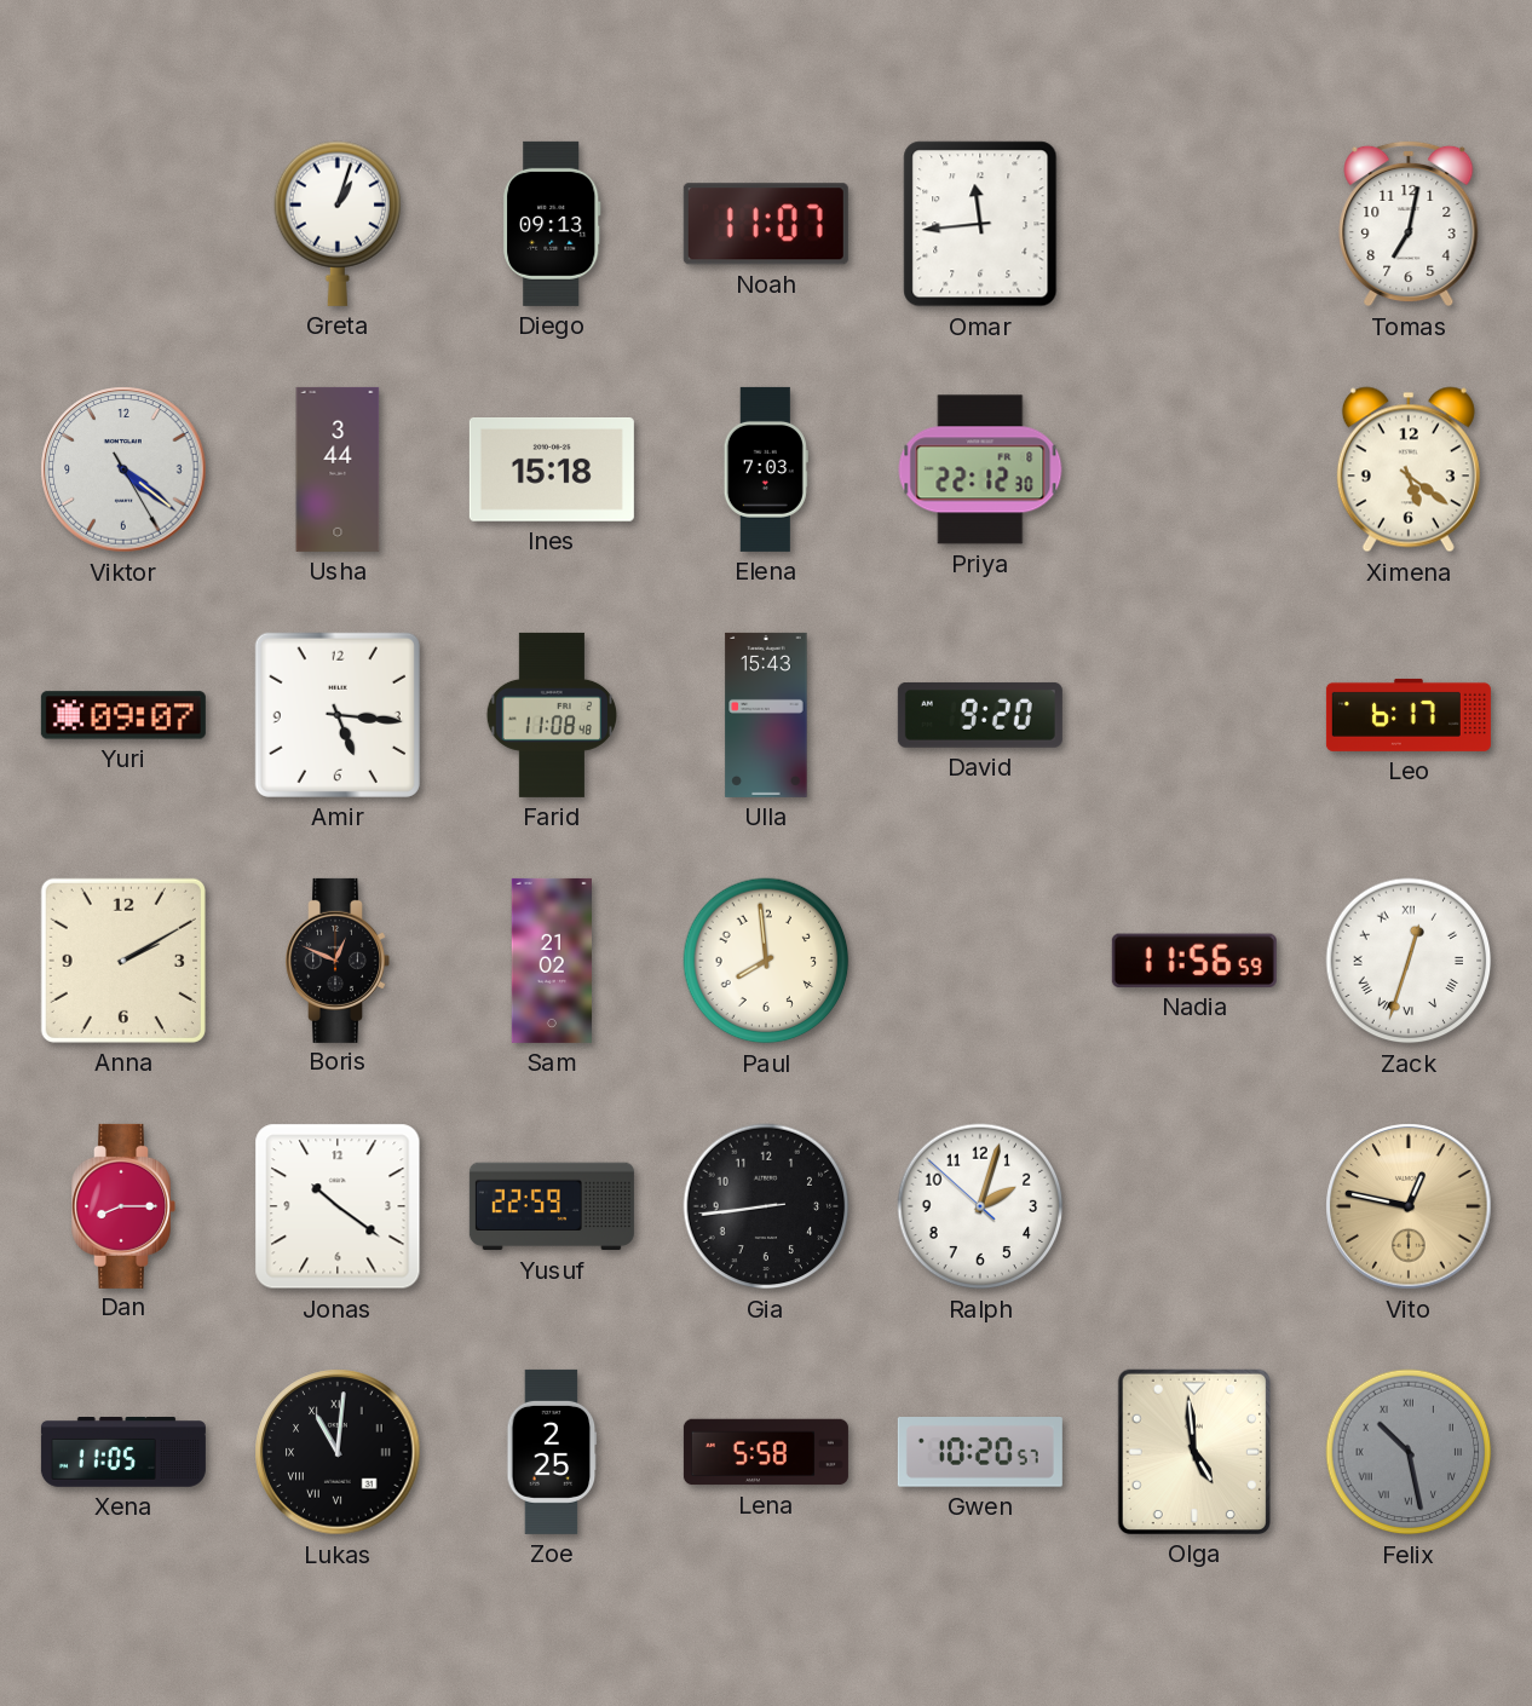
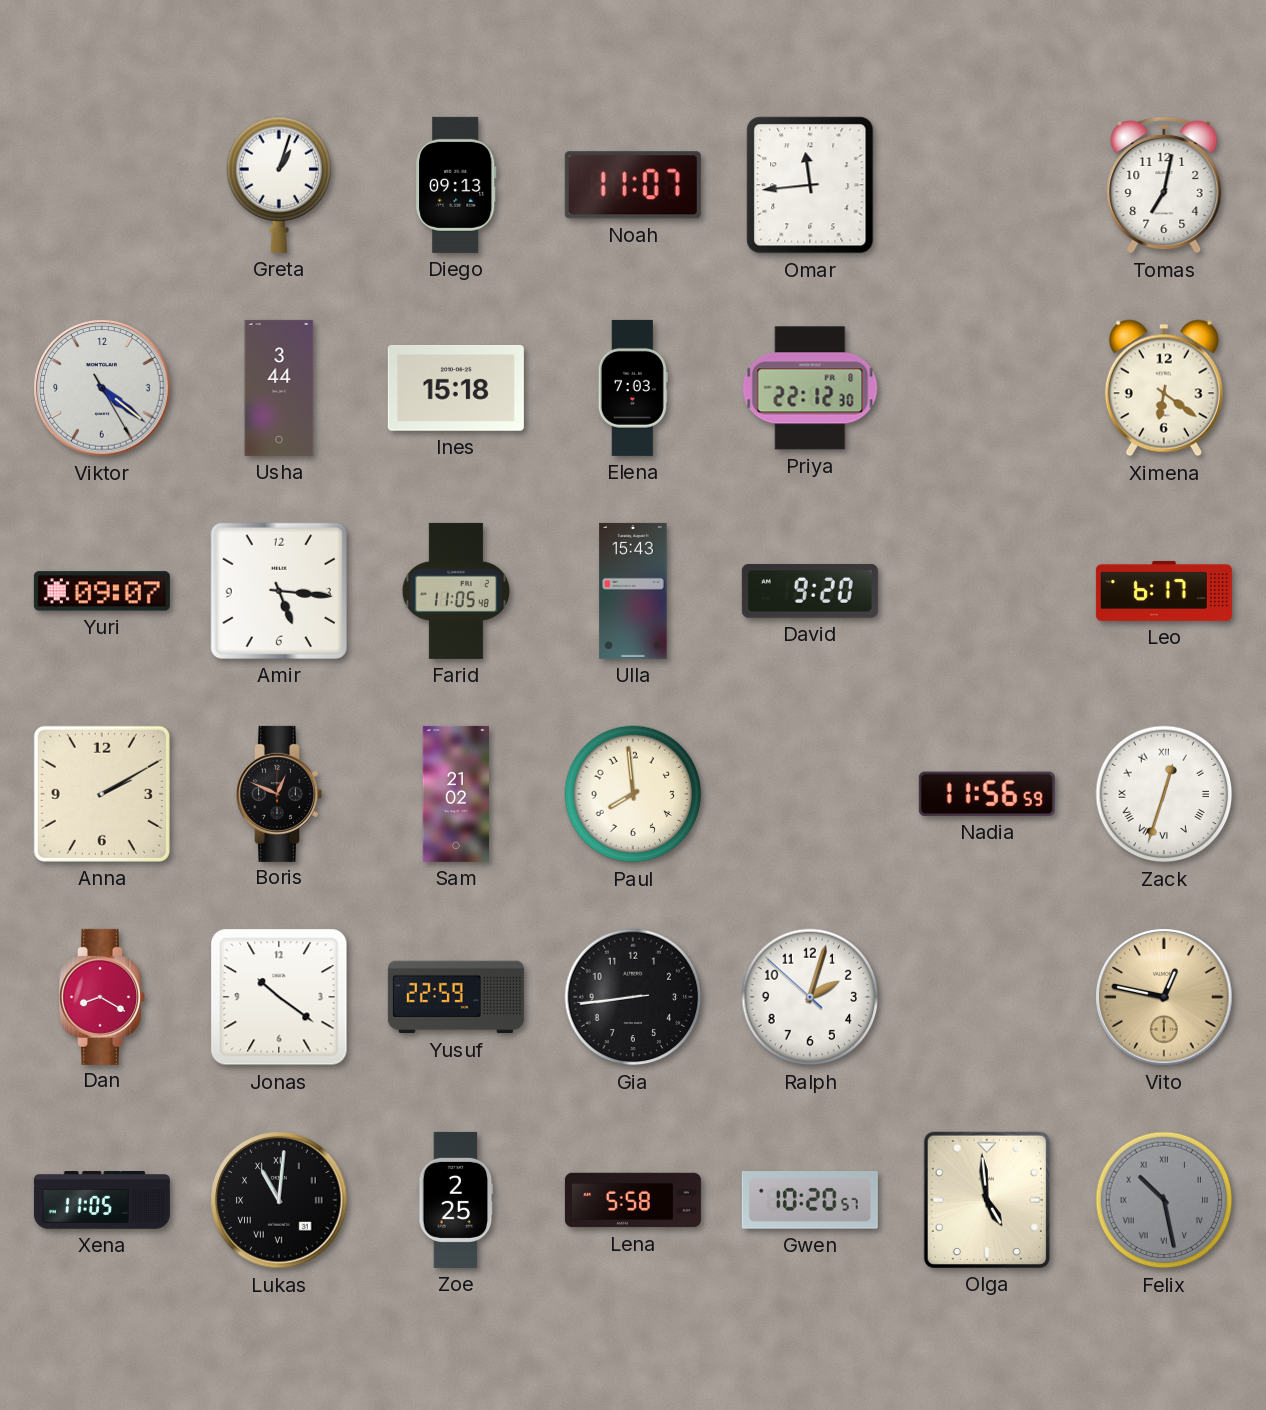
Ximena: 5:21 -> 6:21
Farid: 11:08 -> 11:05
Dan: 8:15 -> 8:20
